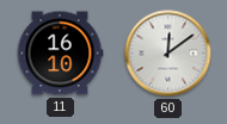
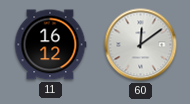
11: 16:10 -> 16:12
